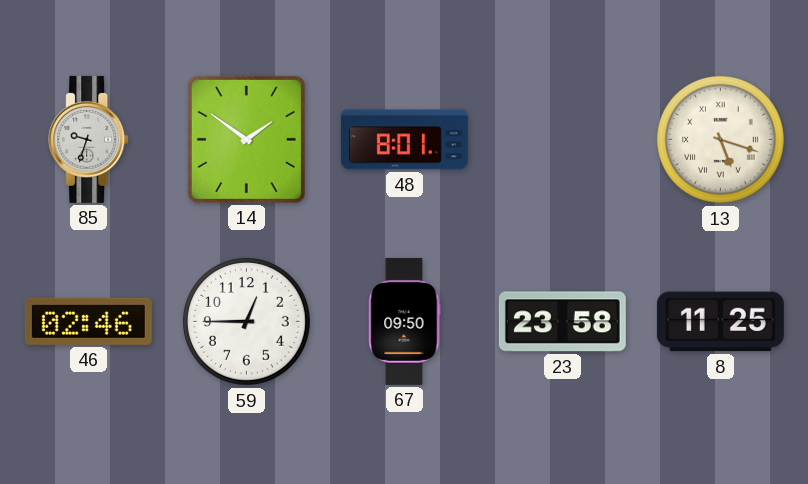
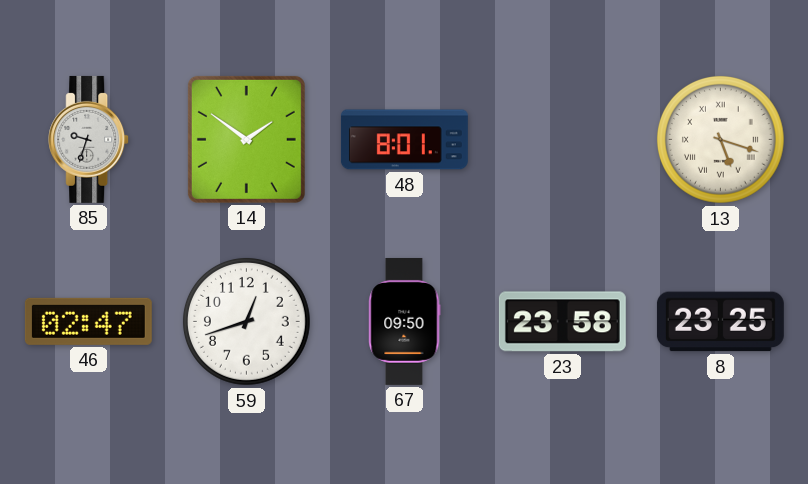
46: 02:46 -> 02:47
59: 12:45 -> 12:42
8: 11:25 -> 23:25
